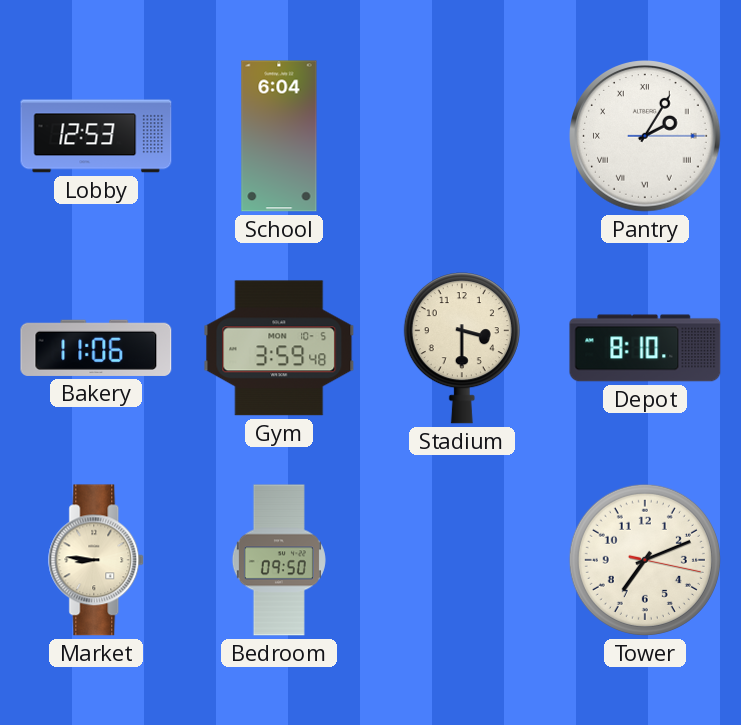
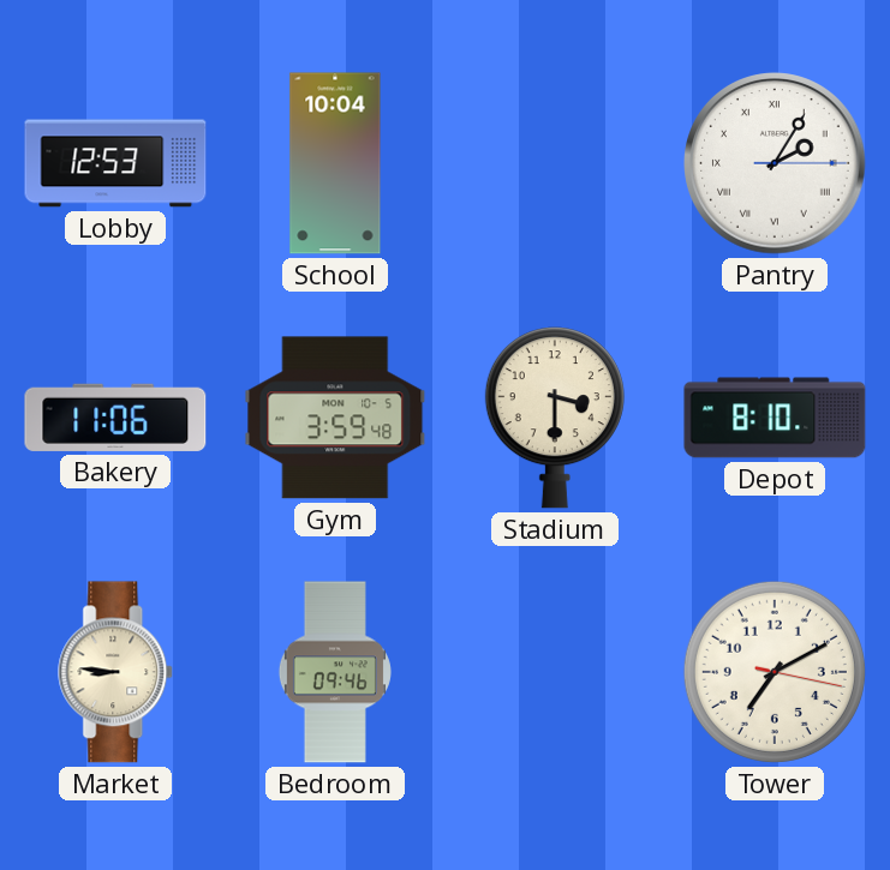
School: 6:04 -> 10:04
Bedroom: 09:50 -> 09:46
Tower: 7:11 -> 7:10
